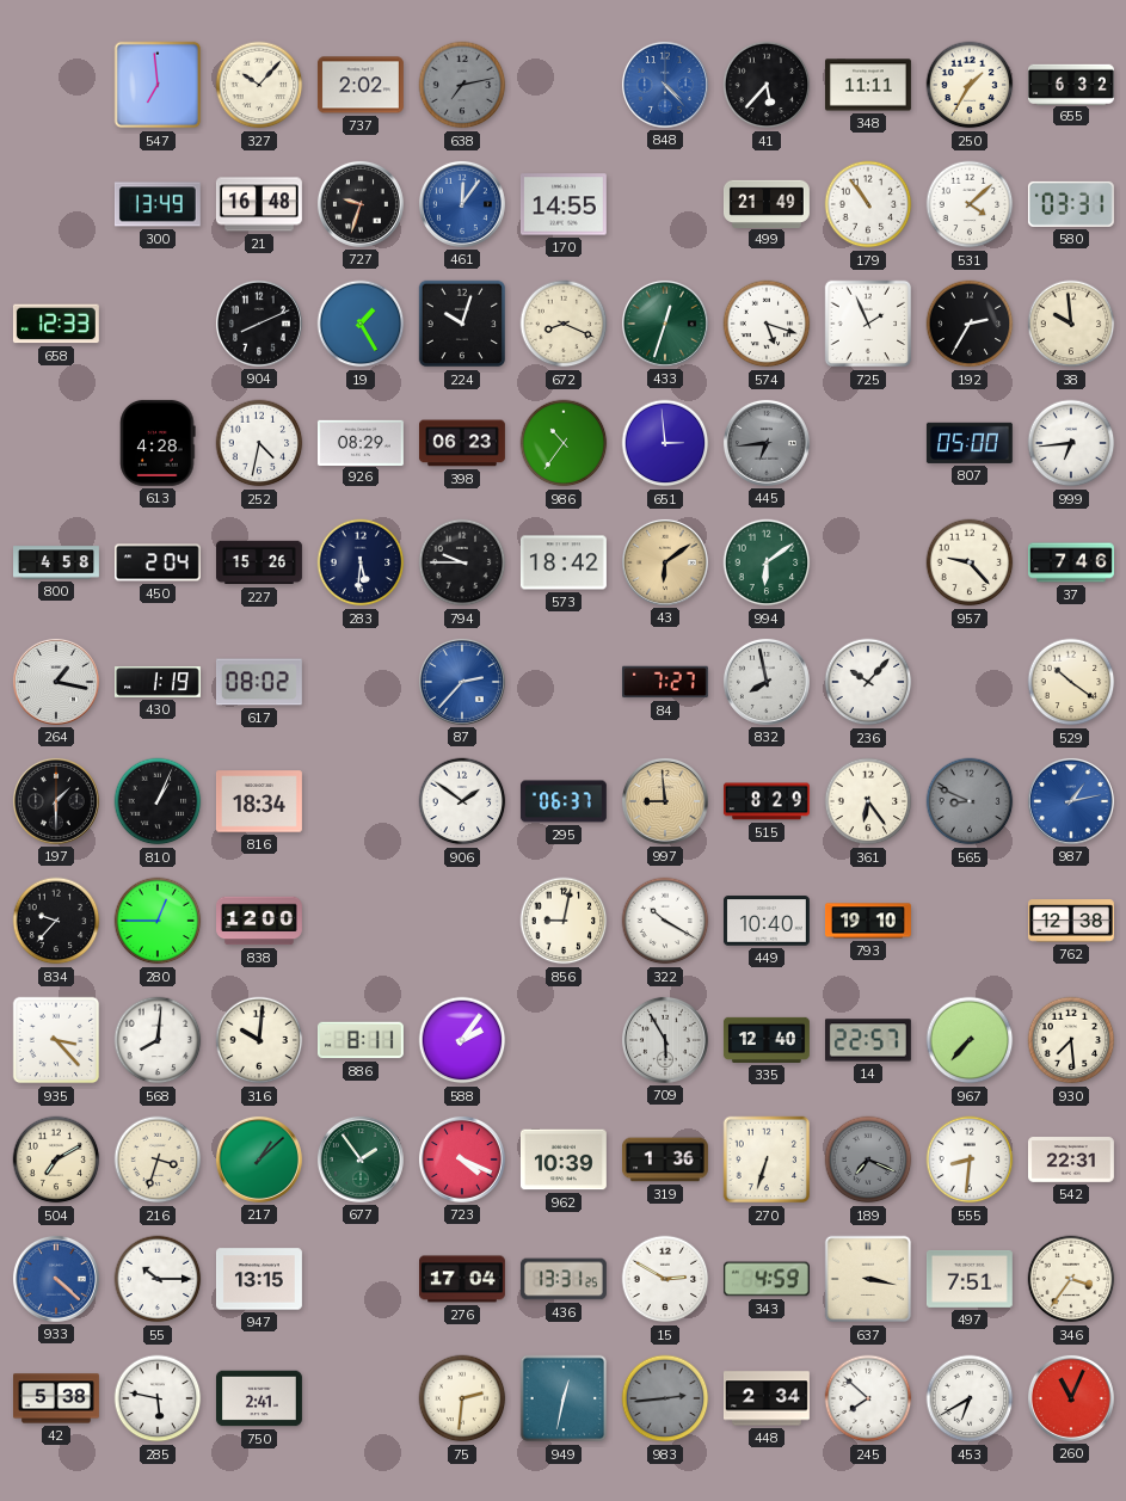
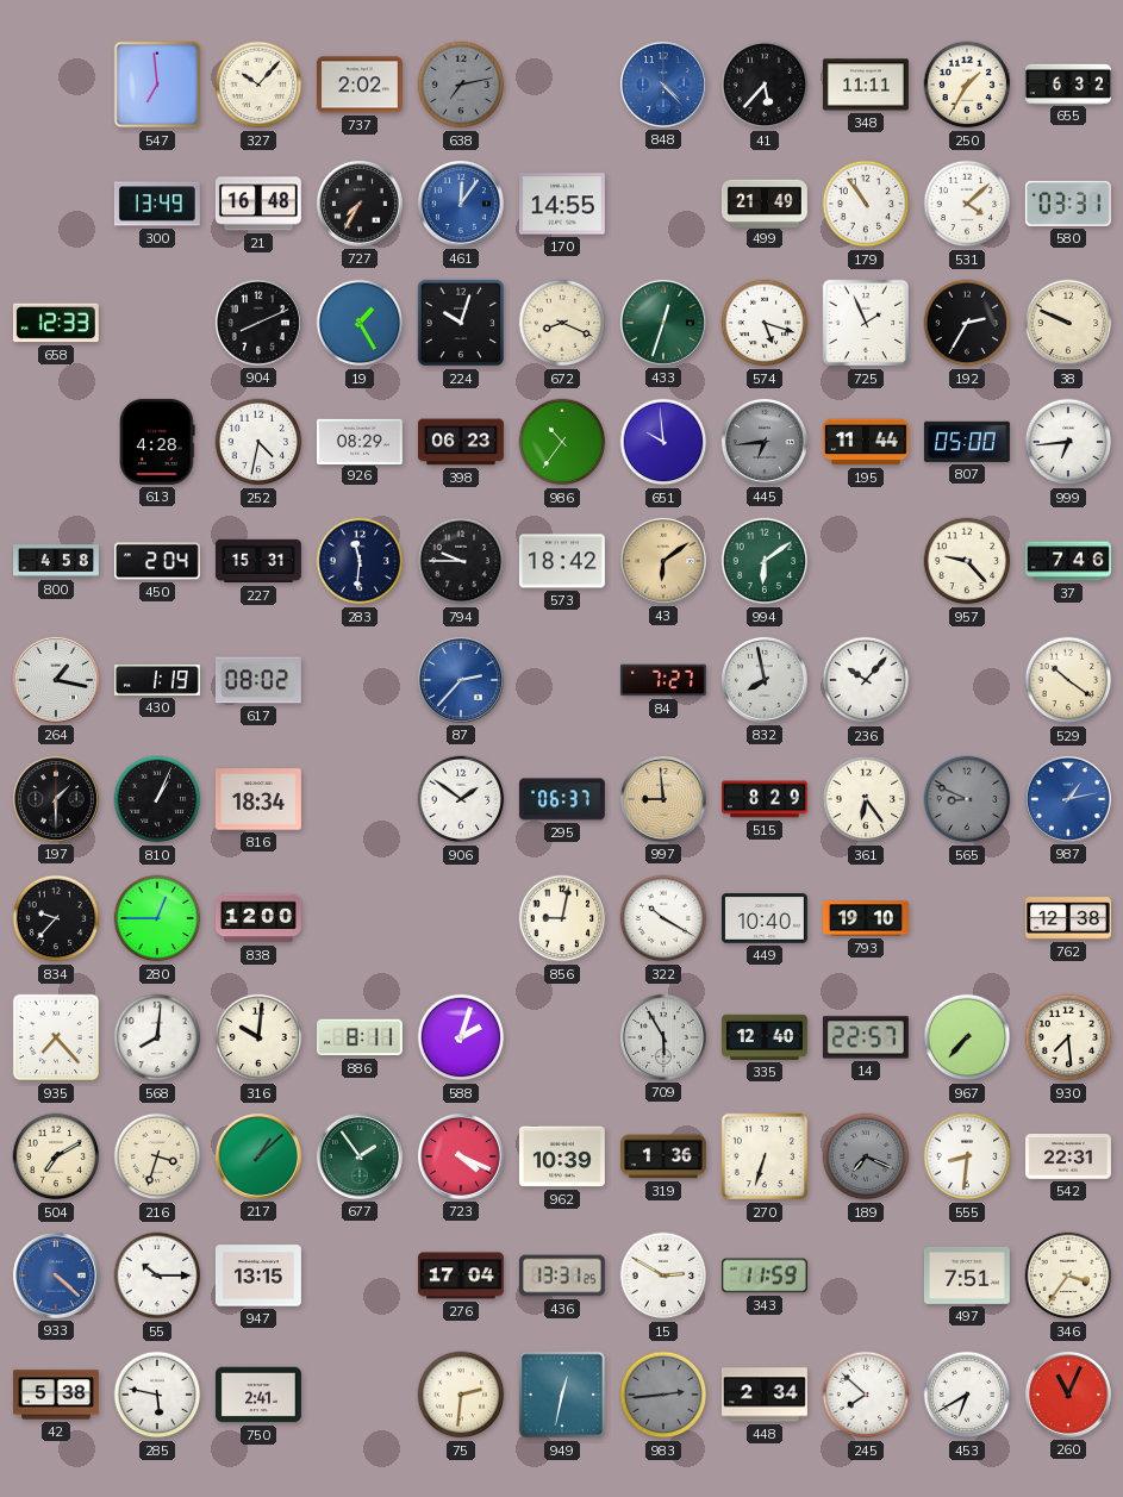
727: 9:33 -> 7:35
38: 9:59 -> 9:49
651: 2:59 -> 9:59
195: none -> 11:44
227: 15:26 -> 15:31
283: 5:31 -> 11:31
935: 3:23 -> 7:23
588: 2:06 -> 2:03
343: 4:59 -> 11:59
637: 3:17 -> none
